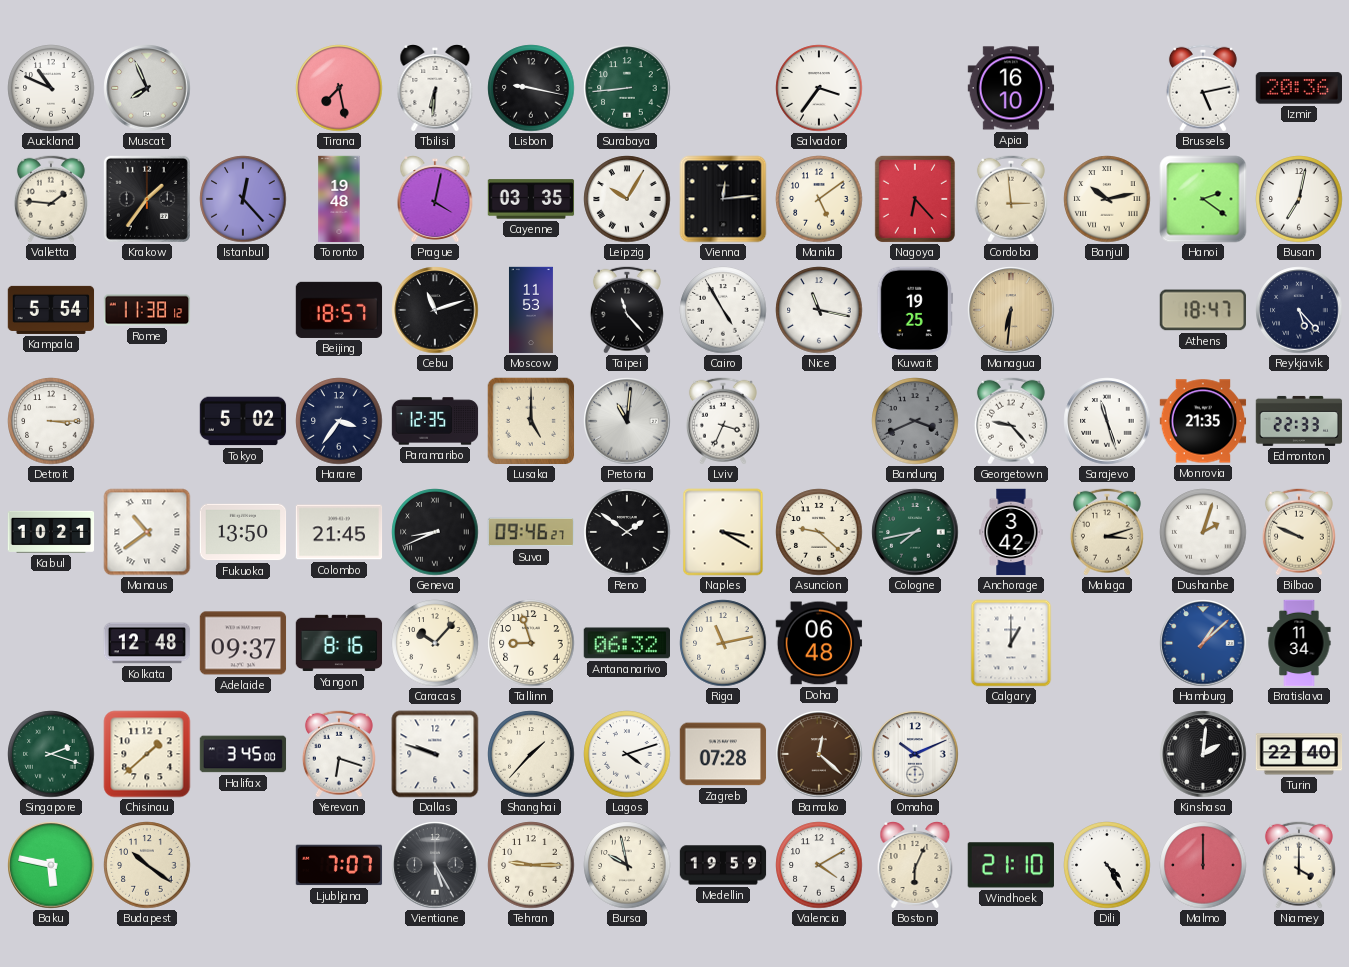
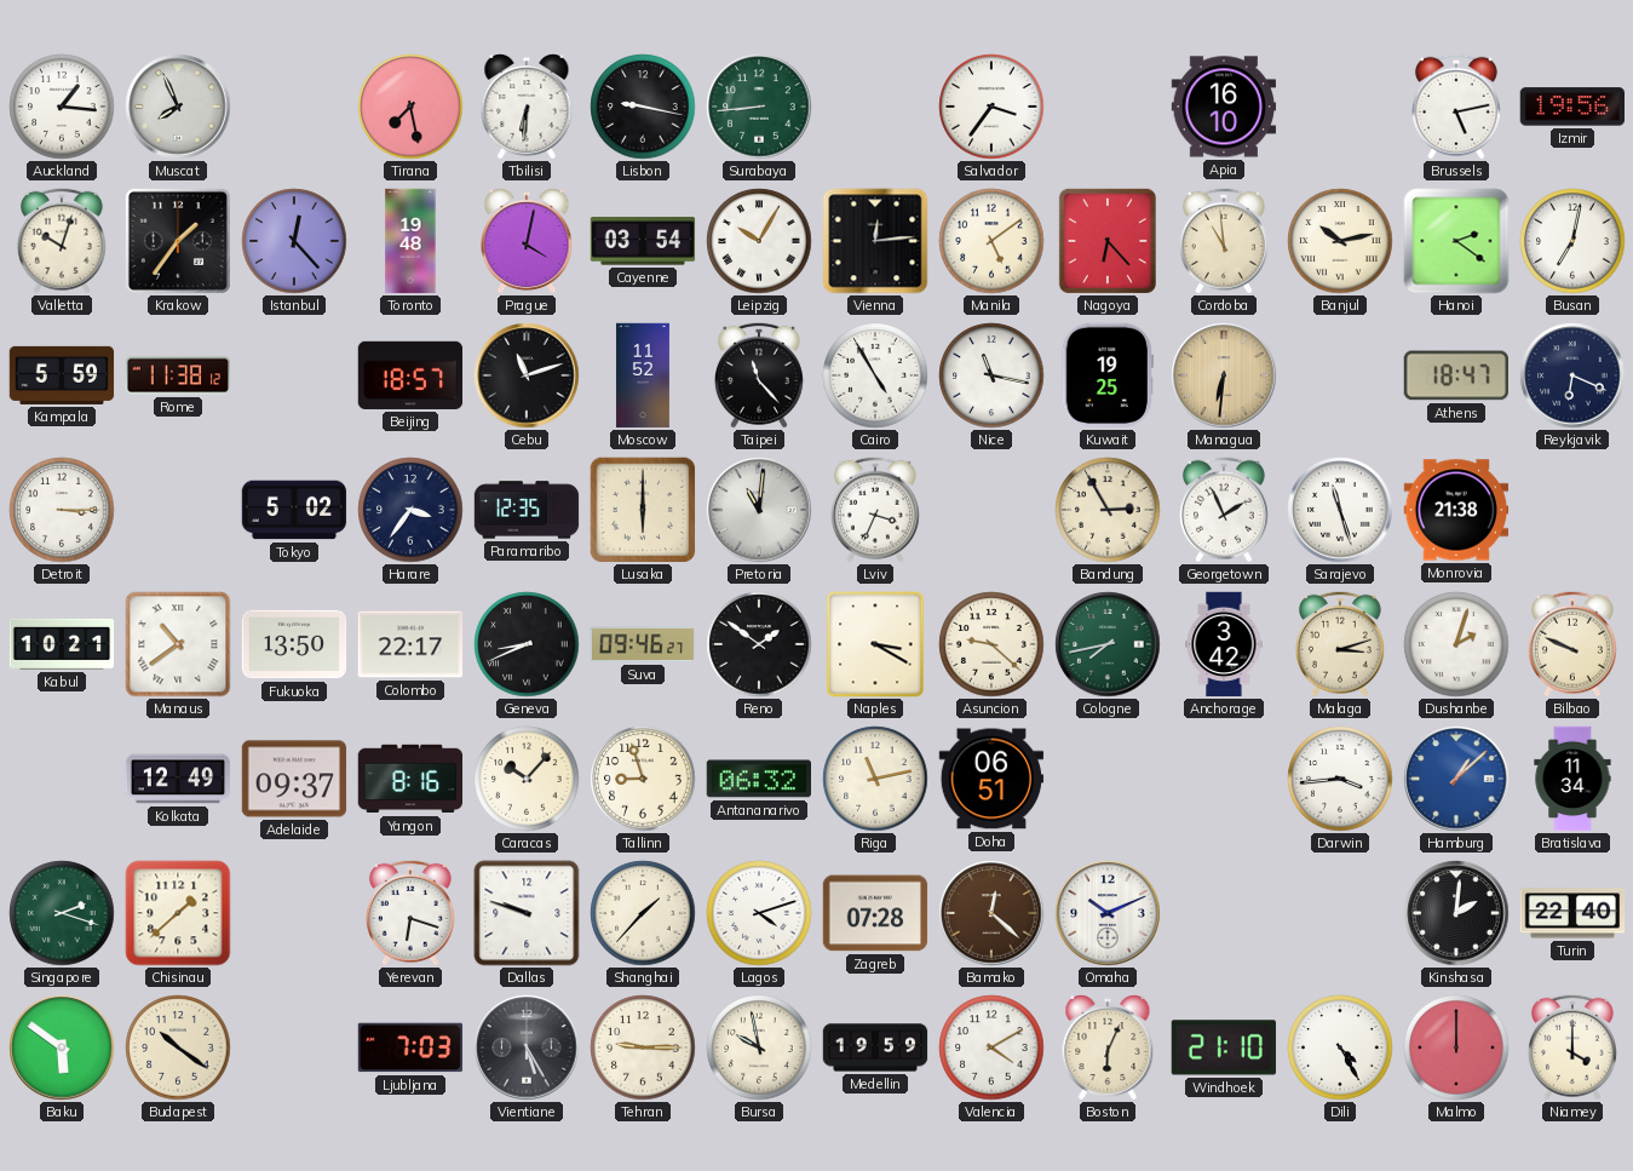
Auckland: 10:49 -> 1:16
Izmir: 20:36 -> 19:56
Valletta: 1:46 -> 10:03
Cayenne: 03:35 -> 03:54
Cordoba: 2:59 -> 10:59
Kampala: 5:54 -> 5:59
Moscow: 11:53 -> 11:52
Reykjavik: 5:23 -> 6:19
Lusaka: 5:00 -> 6:00
Bandung: 3:41 -> 2:55
Bandung dial: grey -> cream
Georgetown: 9:23 -> 1:56
Monrovia: 21:35 -> 21:38
Edmonton: 22:33 -> none
Colombo: 21:45 -> 22:17
Kolkata: 12:48 -> 12:49
Doha: 06:48 -> 06:51
Calgary: 1:00 -> none
Darwin: none -> 3:44
Halifax: 3:45 -> none
Baku: 5:47 -> 5:51
Ljubljana: 7:07 -> 7:03
